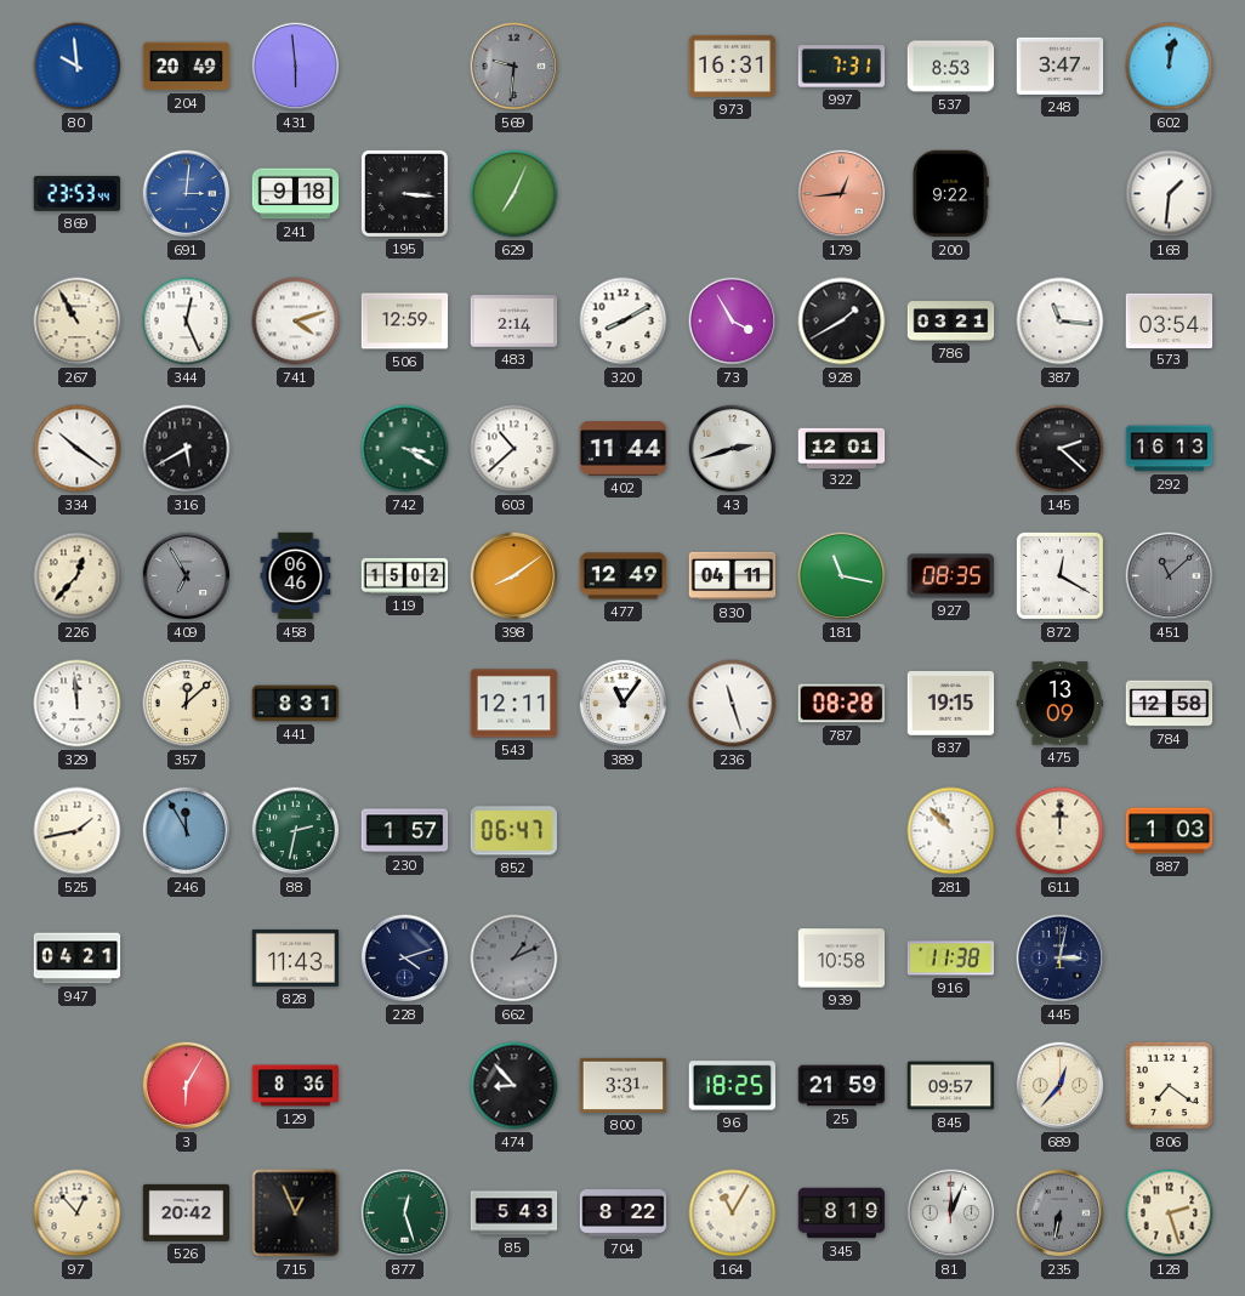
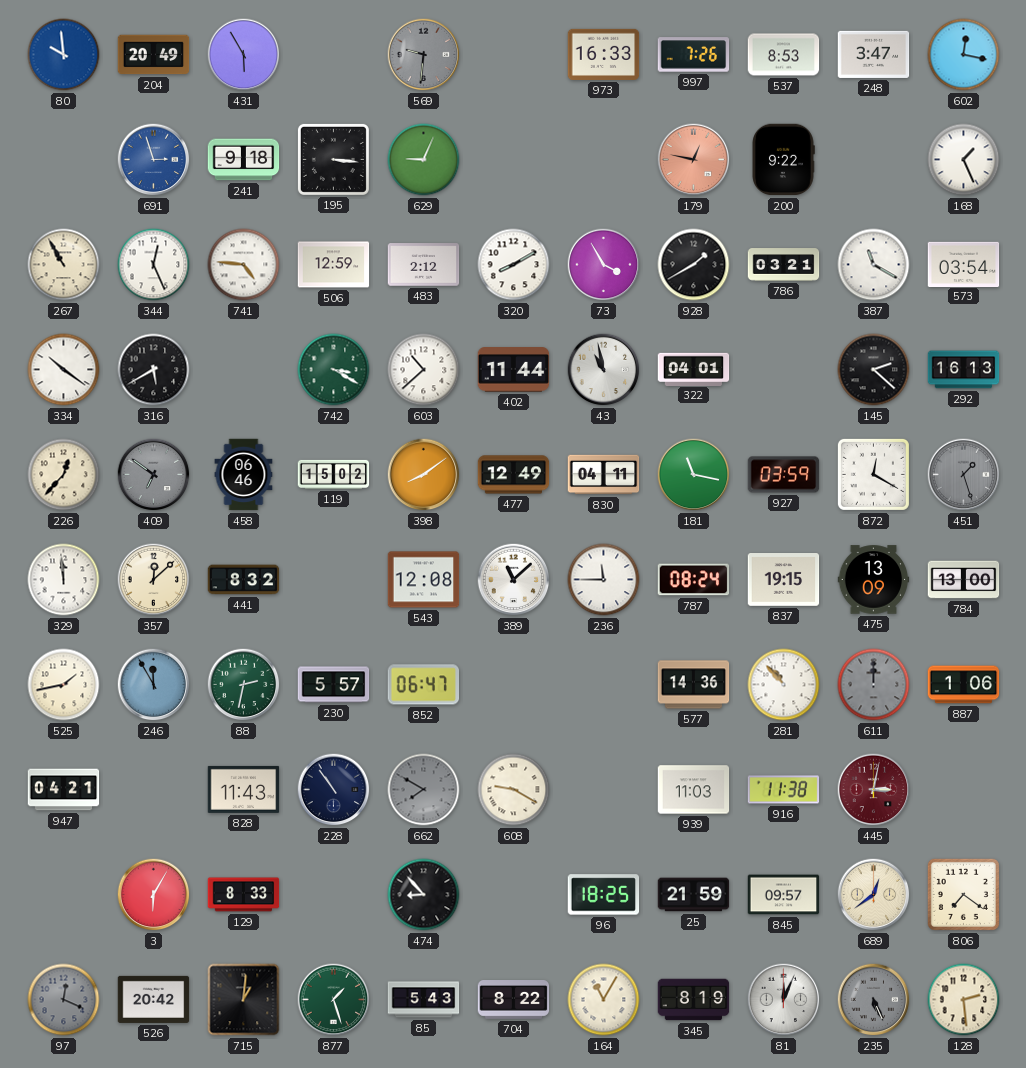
431: 5:59 -> 5:55
973: 16:31 -> 16:33
997: 7:31 -> 7:26
602: 12:02 -> 12:17
869: 23:53 -> none
691: 3:01 -> 2:57
629: 7:04 -> 9:04
179: 12:44 -> 12:47
168: 1:31 -> 1:26
741: 4:12 -> 4:46
483: 2:14 -> 2:12
387: 11:16 -> 11:20
43: 2:42 -> 10:58
322: 12:01 -> 04:01
409: 6:55 -> 6:51
927: 08:35 -> 03:59
451: 11:08 -> 1:27
441: 8:31 -> 8:32
543: 12:11 -> 12:08
389: 11:06 -> 11:08
236: 11:27 -> 11:45
787: 08:28 -> 08:24
784: 12:58 -> 13:00
230: 1:57 -> 5:57
577: none -> 14:36
611 dial: cream -> grey
887: 1:03 -> 1:06
228: 4:12 -> 10:54
662: 1:11 -> 7:50
608: none -> 9:20
939: 10:58 -> 11:03
445 dial: navy -> burgundy
129: 8:36 -> 8:33
800: 3:31 -> none
689: 12:37 -> 12:39
97: 12:53 -> 12:19
97 dial: cream -> grey
715: 12:56 -> 1:01
877: 12:27 -> 1:27
235: 6:32 -> 5:26
128: 2:27 -> 2:29
